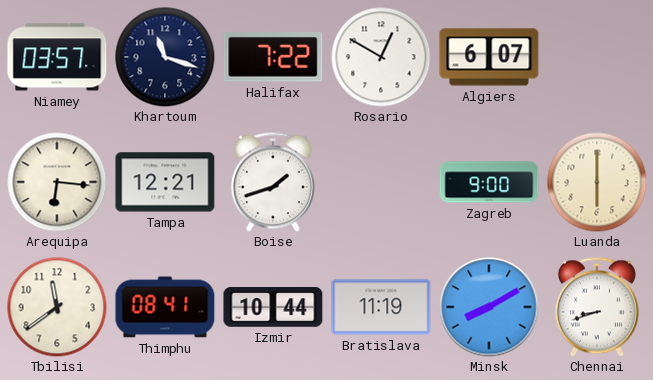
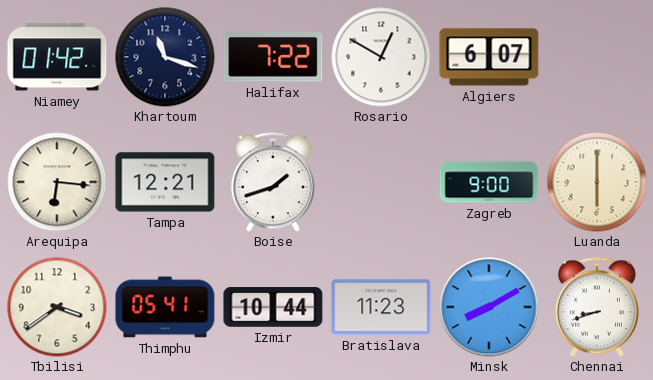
Niamey: 03:57 -> 01:42
Tbilisi: 11:39 -> 3:39
Thimphu: 08:41 -> 05:41
Bratislava: 11:19 -> 11:23
